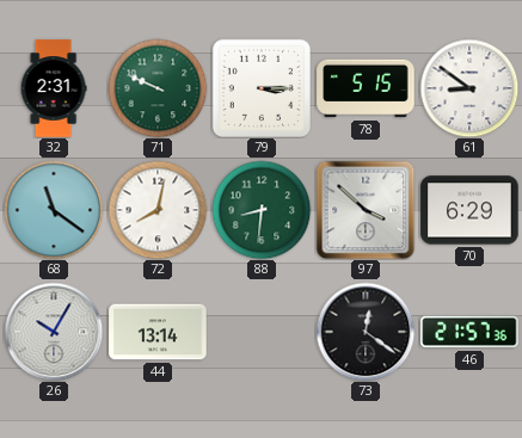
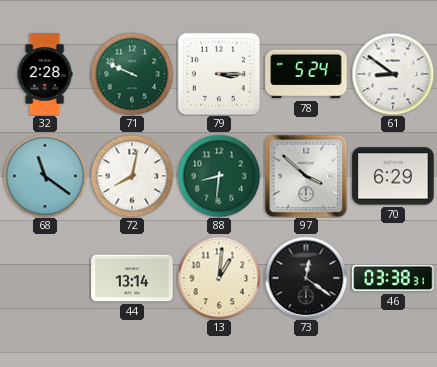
32: 2:31 -> 2:28
78: 5:15 -> 5:24
26: 10:05 -> none
13: none -> 1:01
46: 21:57 -> 03:38
